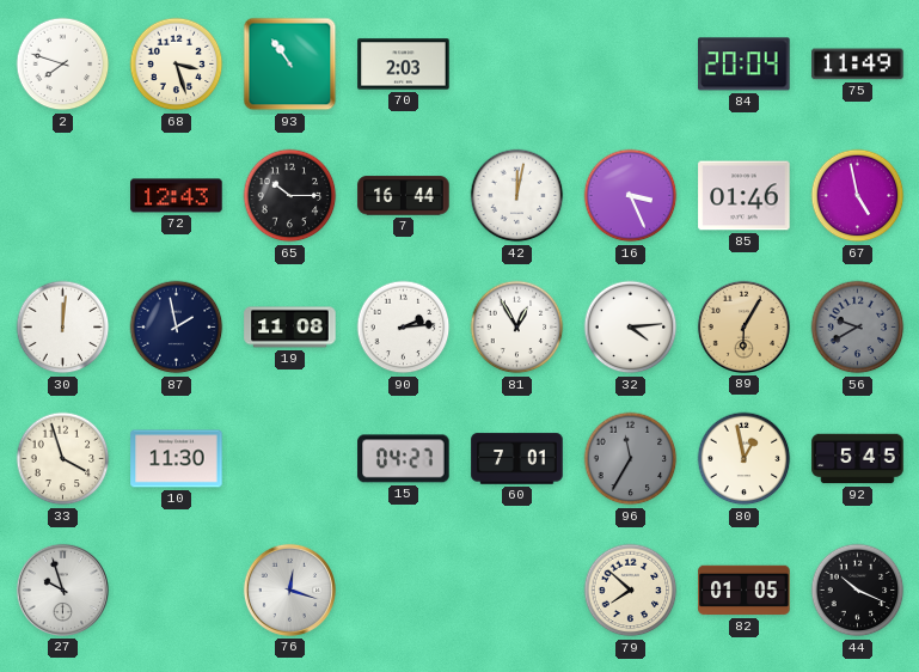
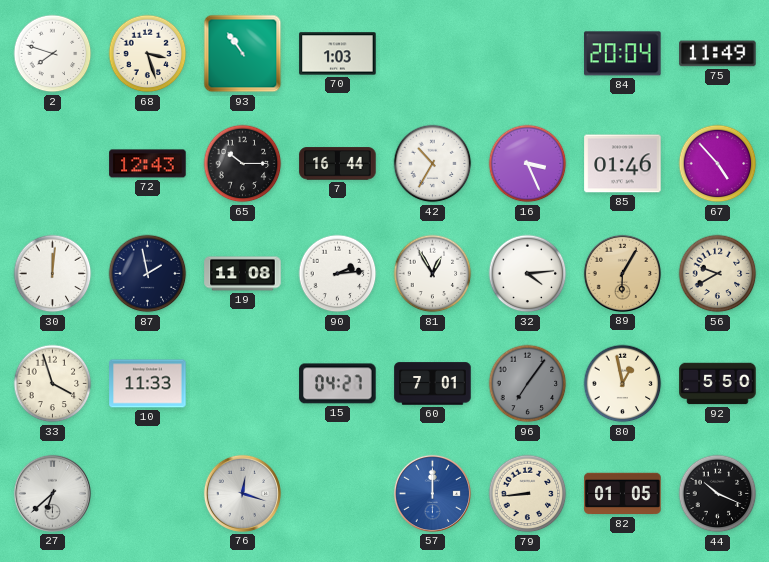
70: 2:03 -> 1:03
42: 12:02 -> 10:35
67: 4:58 -> 4:53
56 dial: grey -> cream
10: 11:30 -> 11:33
96: 11:35 -> 7:06
92: 5:45 -> 5:50
27: 9:57 -> 6:38
57: none -> 12:00
79: 7:52 -> 8:44
